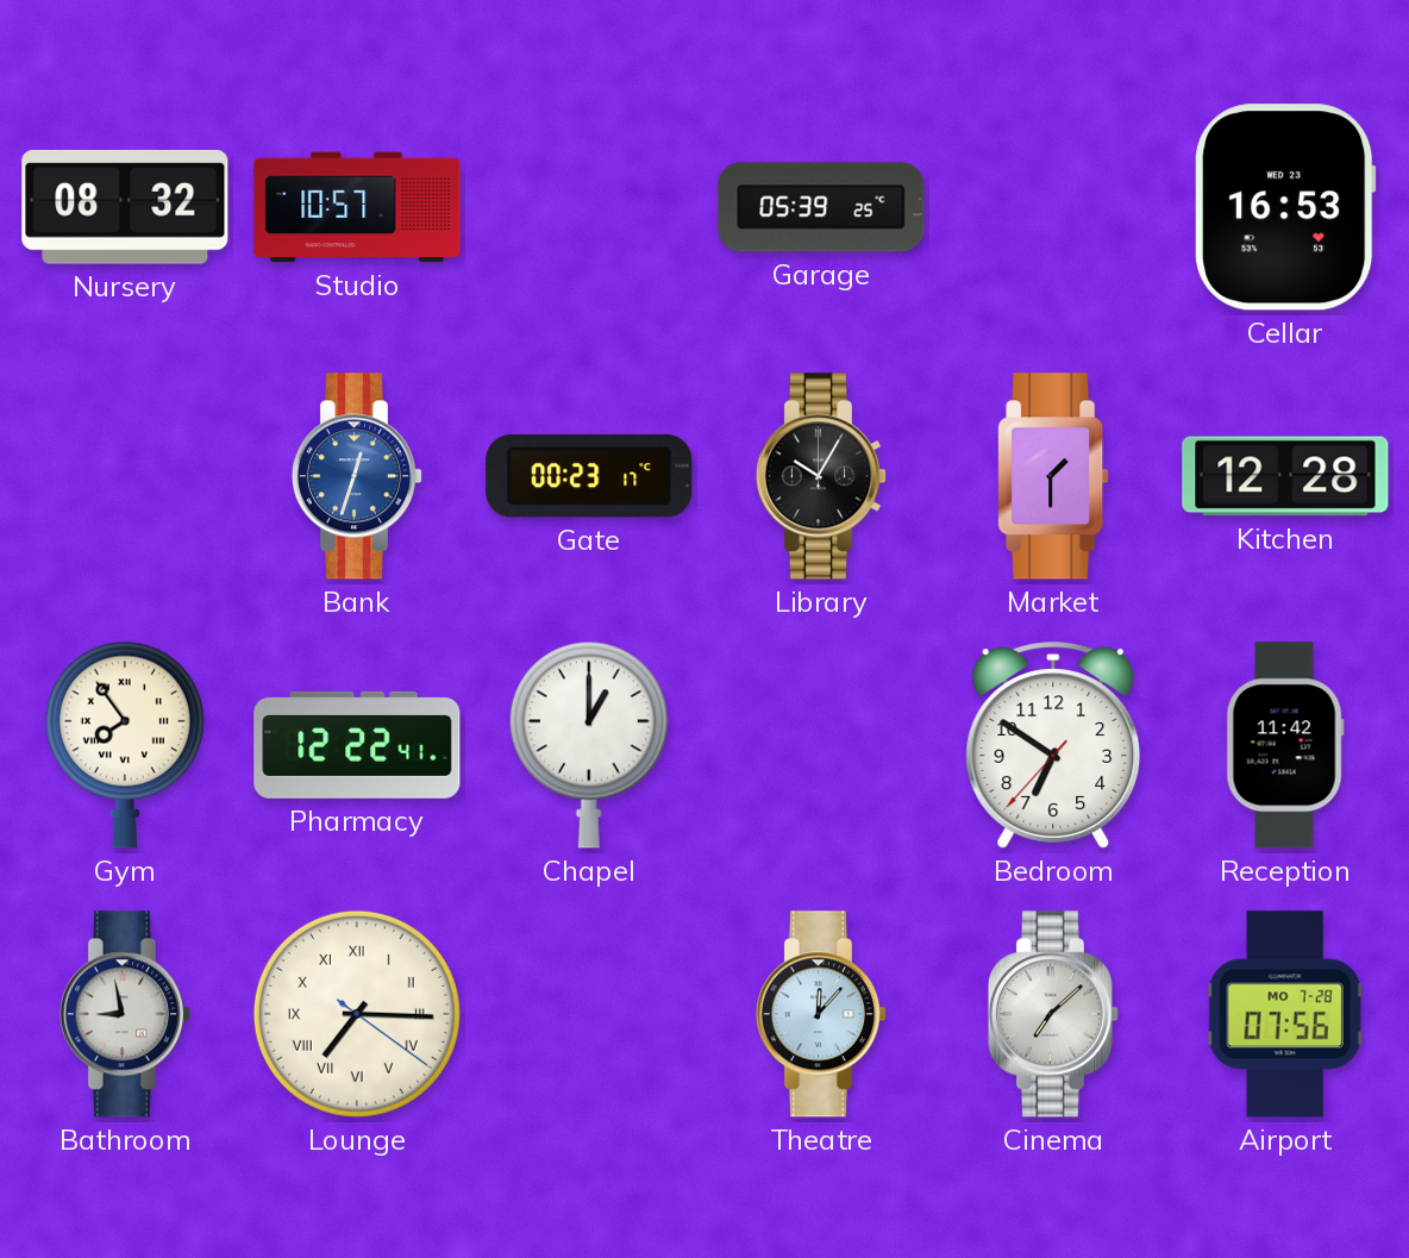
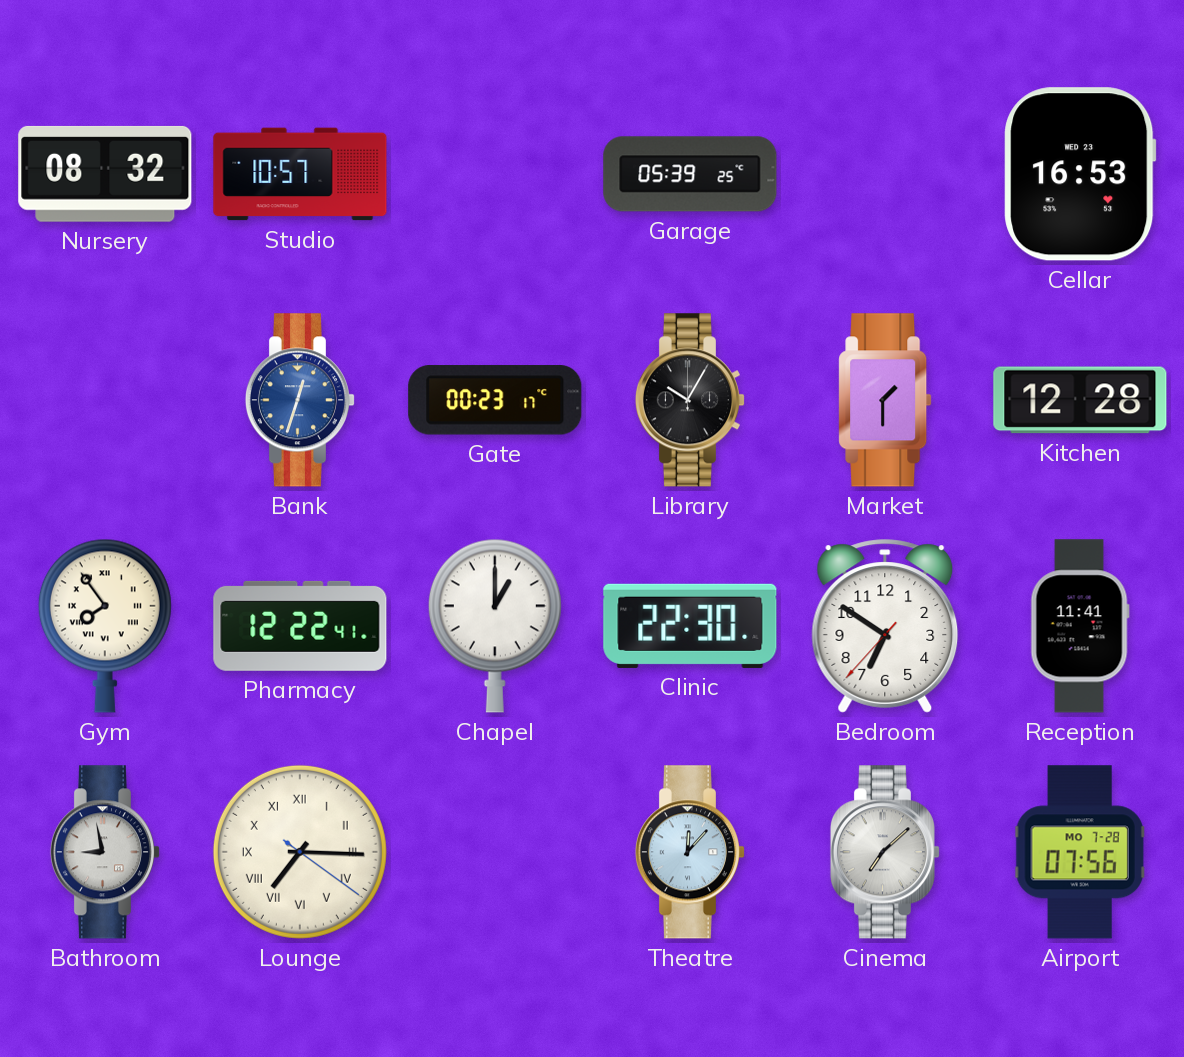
Clinic: none -> 22:30
Reception: 11:42 -> 11:41
